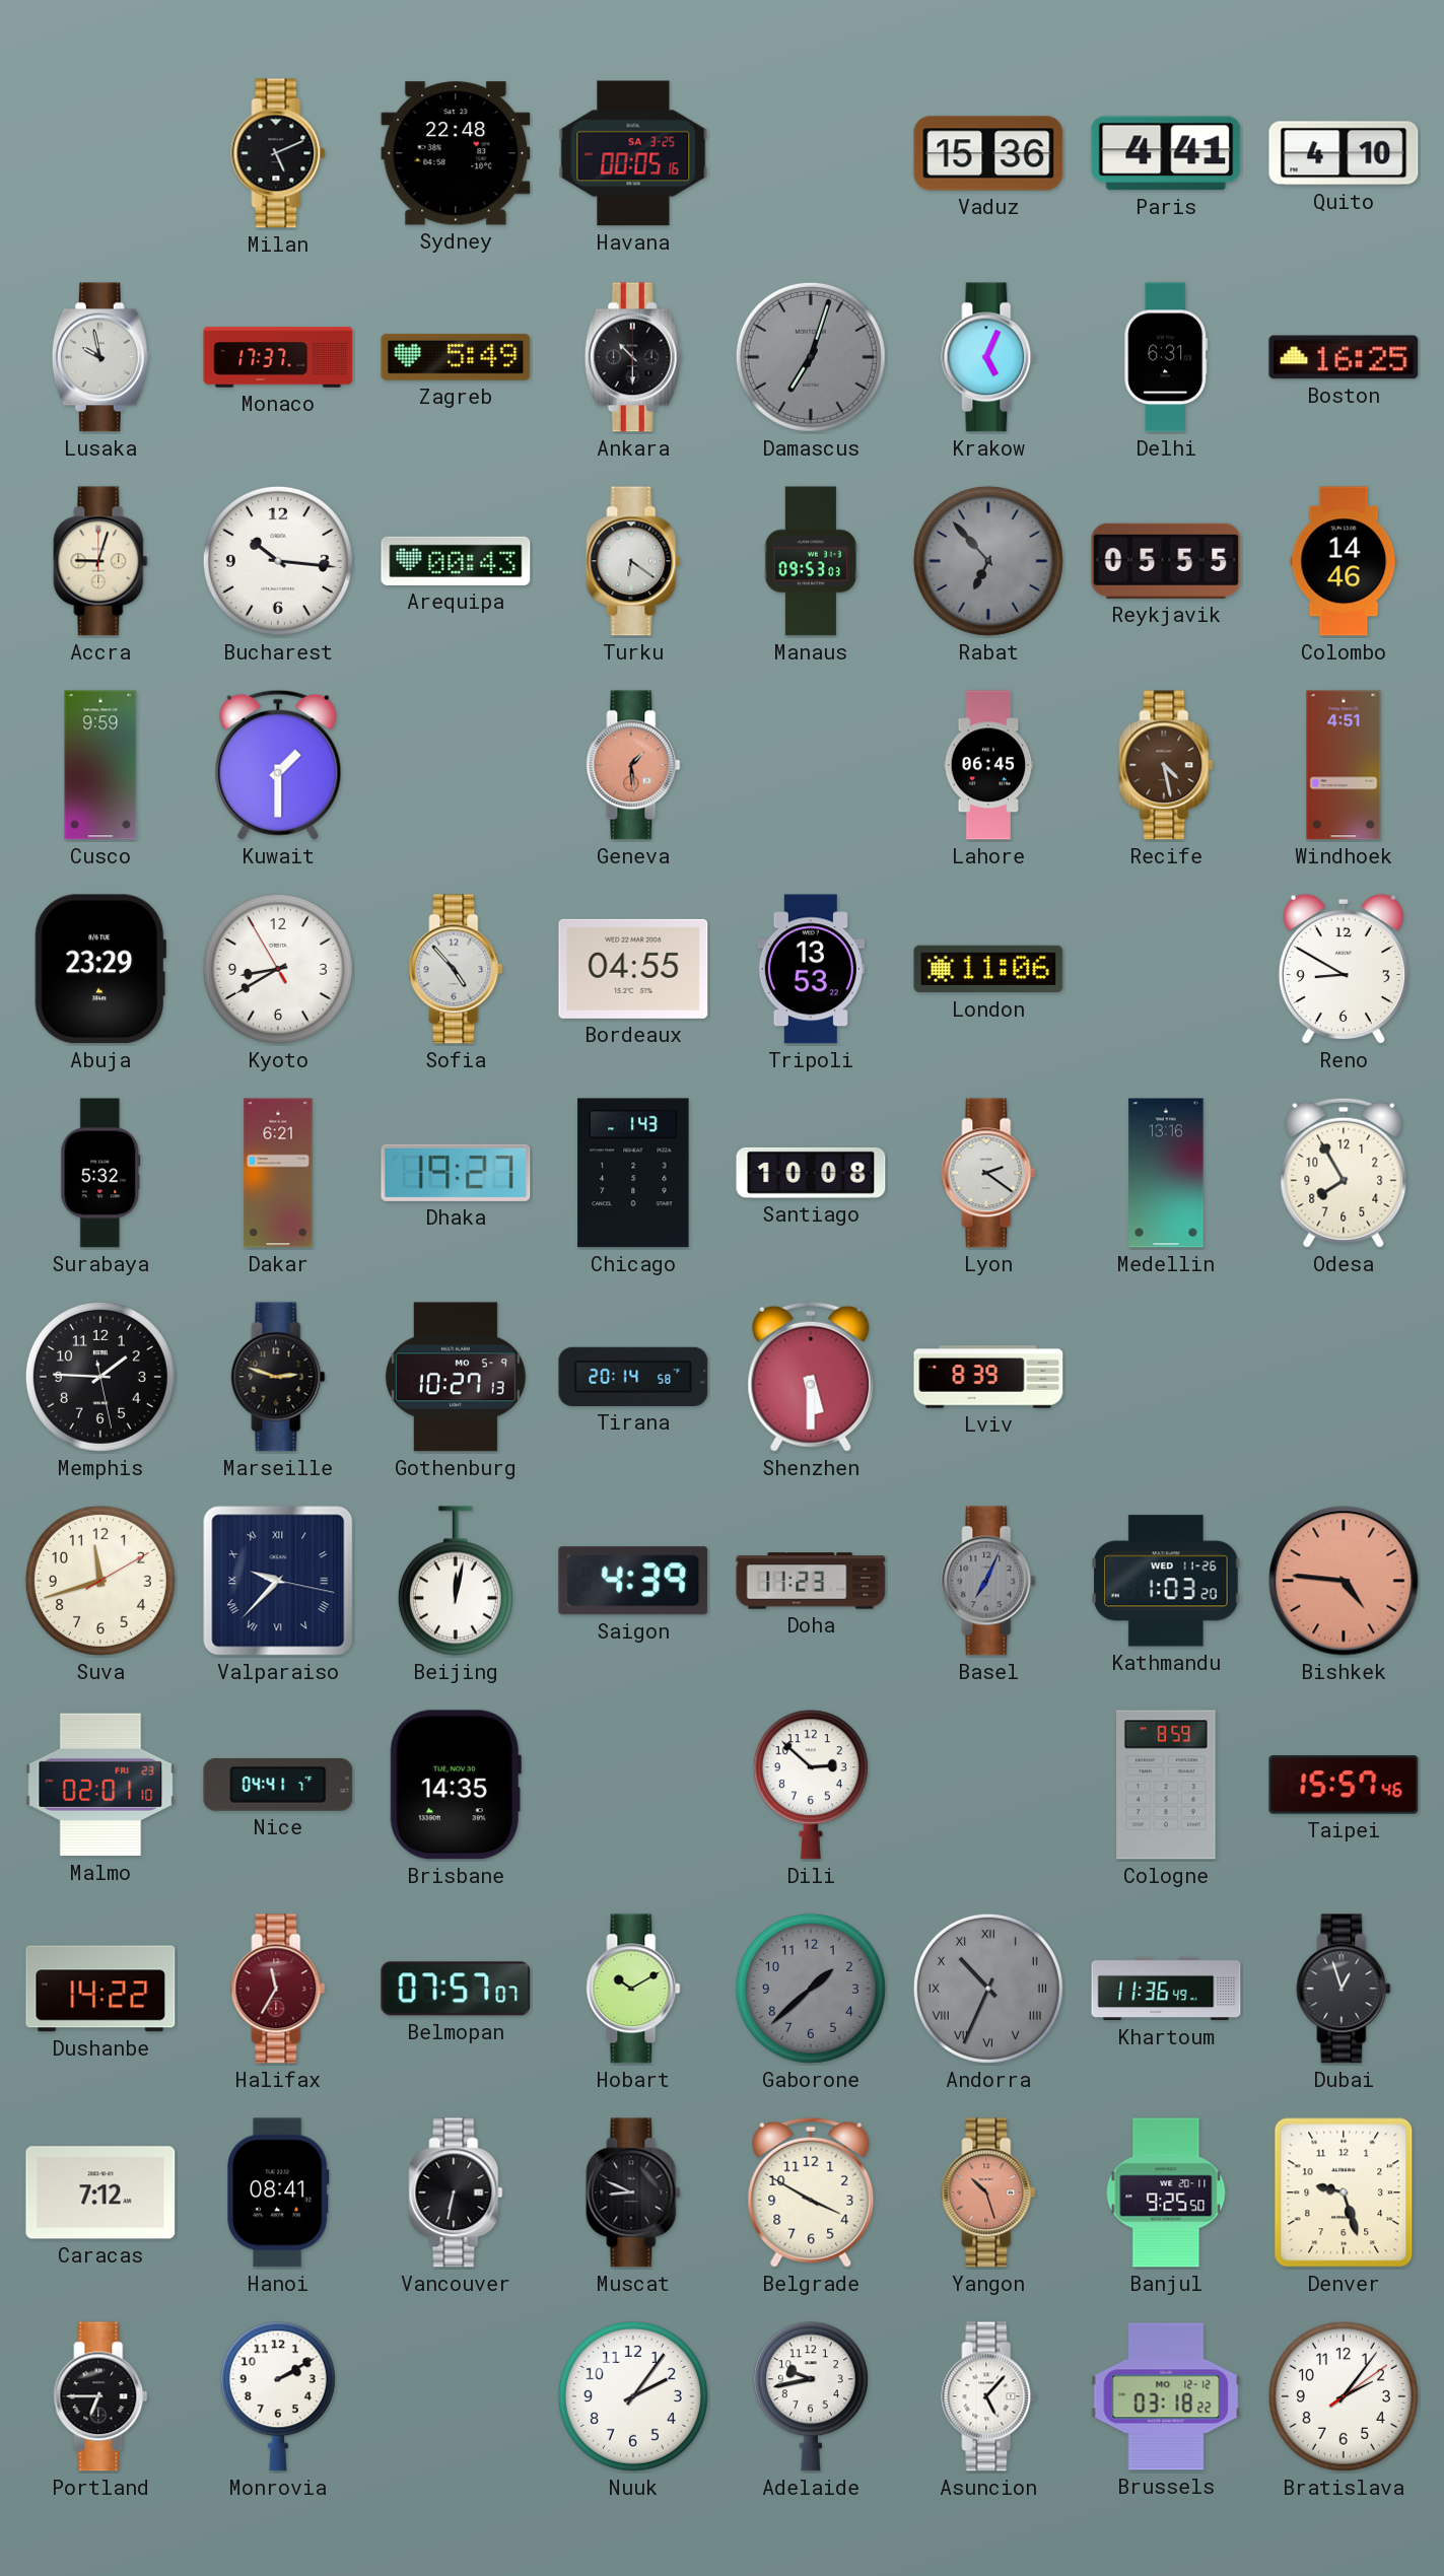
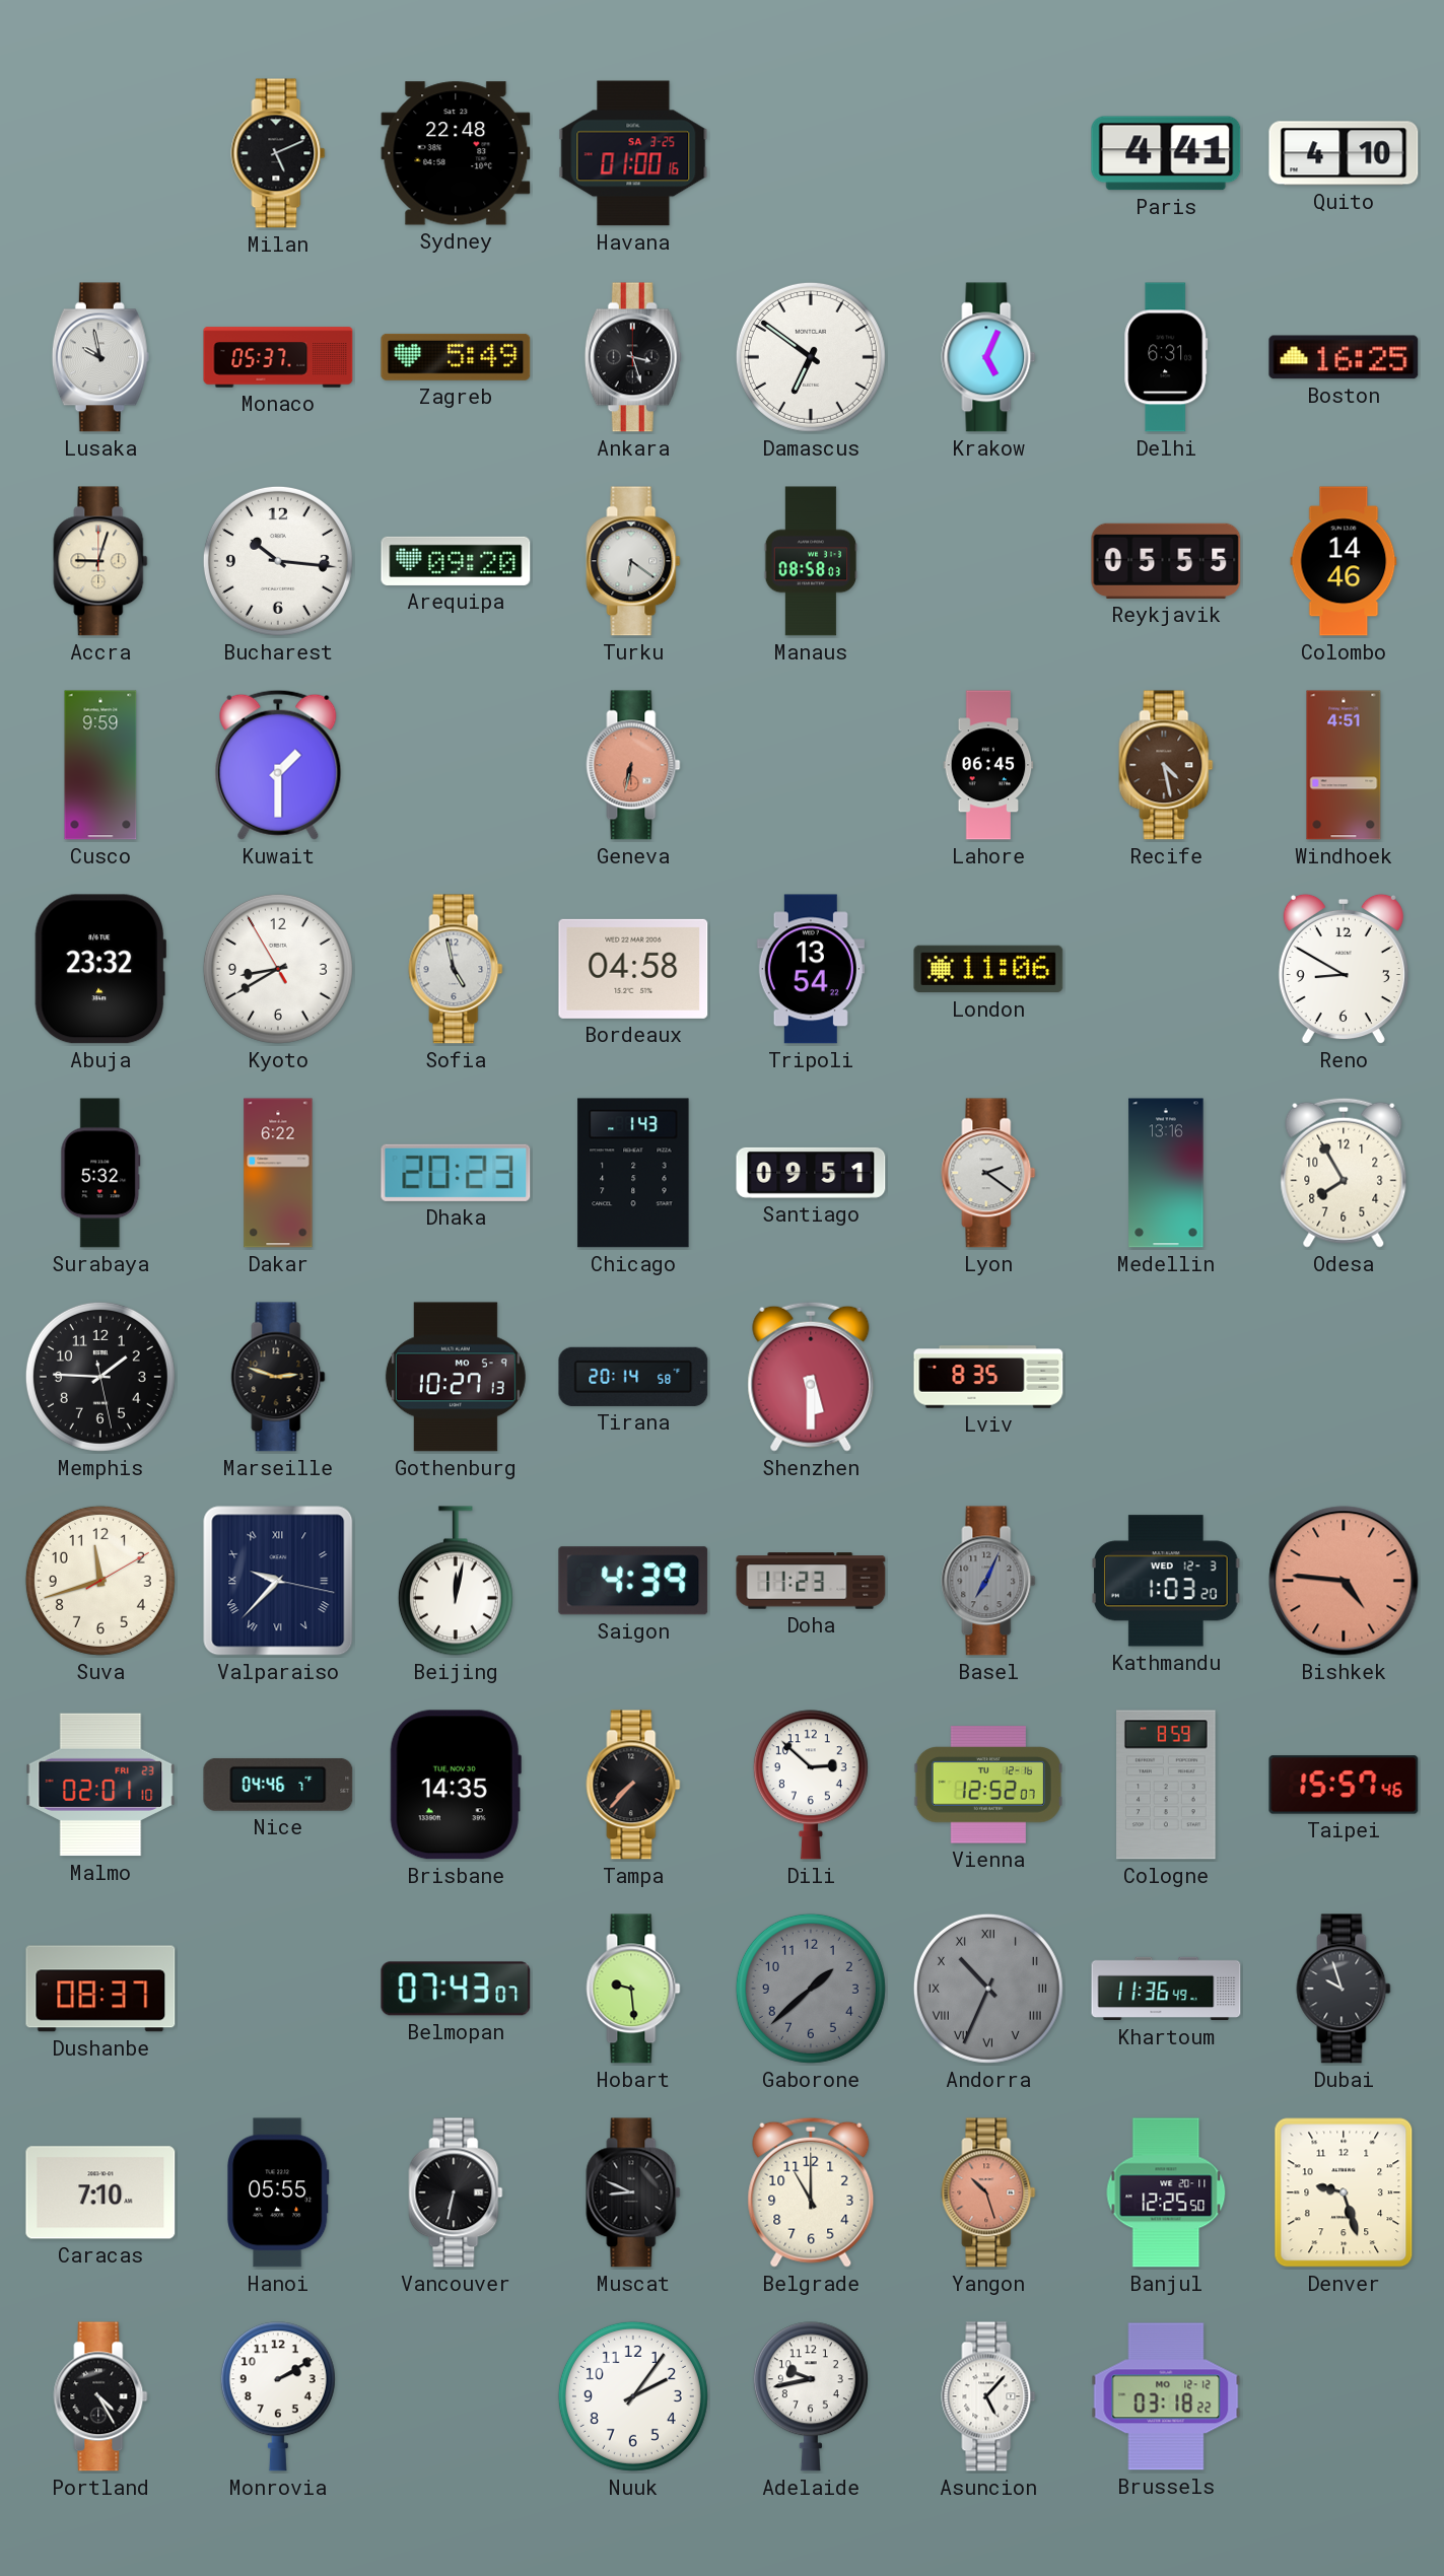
Havana: 00:05 -> 01:00
Vaduz: 15:36 -> none
Monaco: 17:37 -> 05:37
Ankara: 10:30 -> 3:27
Damascus: 7:03 -> 6:51
Damascus dial: grey -> white
Arequipa: 00:43 -> 09:20
Manaus: 09:53 -> 08:58
Rabat: 6:53 -> none
Geneva: 1:29 -> 6:32
Abuja: 23:29 -> 23:32
Sofia: 4:53 -> 4:58
Bordeaux: 04:55 -> 04:58
Tripoli: 13:53 -> 13:54
Dakar: 6:21 -> 6:22
Dhaka: 19:27 -> 20:23
Santiago: 10:08 -> 09:51
Lviv: 8:39 -> 8:35
Kathmandu date: WED 11-26 -> WED 12-3
Nice: 04:41 -> 04:46
Tampa: none -> 7:37
Vienna: none -> 12:52
Dushanbe: 14:22 -> 08:37
Halifax: 11:35 -> none
Belmopan: 07:57 -> 07:43
Hobart: 10:10 -> 9:29
Dubai: 12:57 -> 9:57
Caracas: 7:12 -> 7:10
Hanoi: 08:41 -> 05:55
Belgrade: 3:50 -> 11:00
Banjul: 9:25 -> 12:25
Portland: 6:45 -> 4:25
Bratislava: 2:06 -> none
